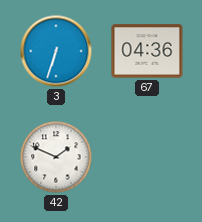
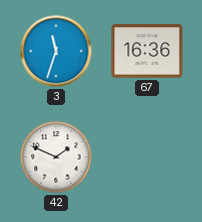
3: 6:33 -> 11:33
67: 04:36 -> 16:36
